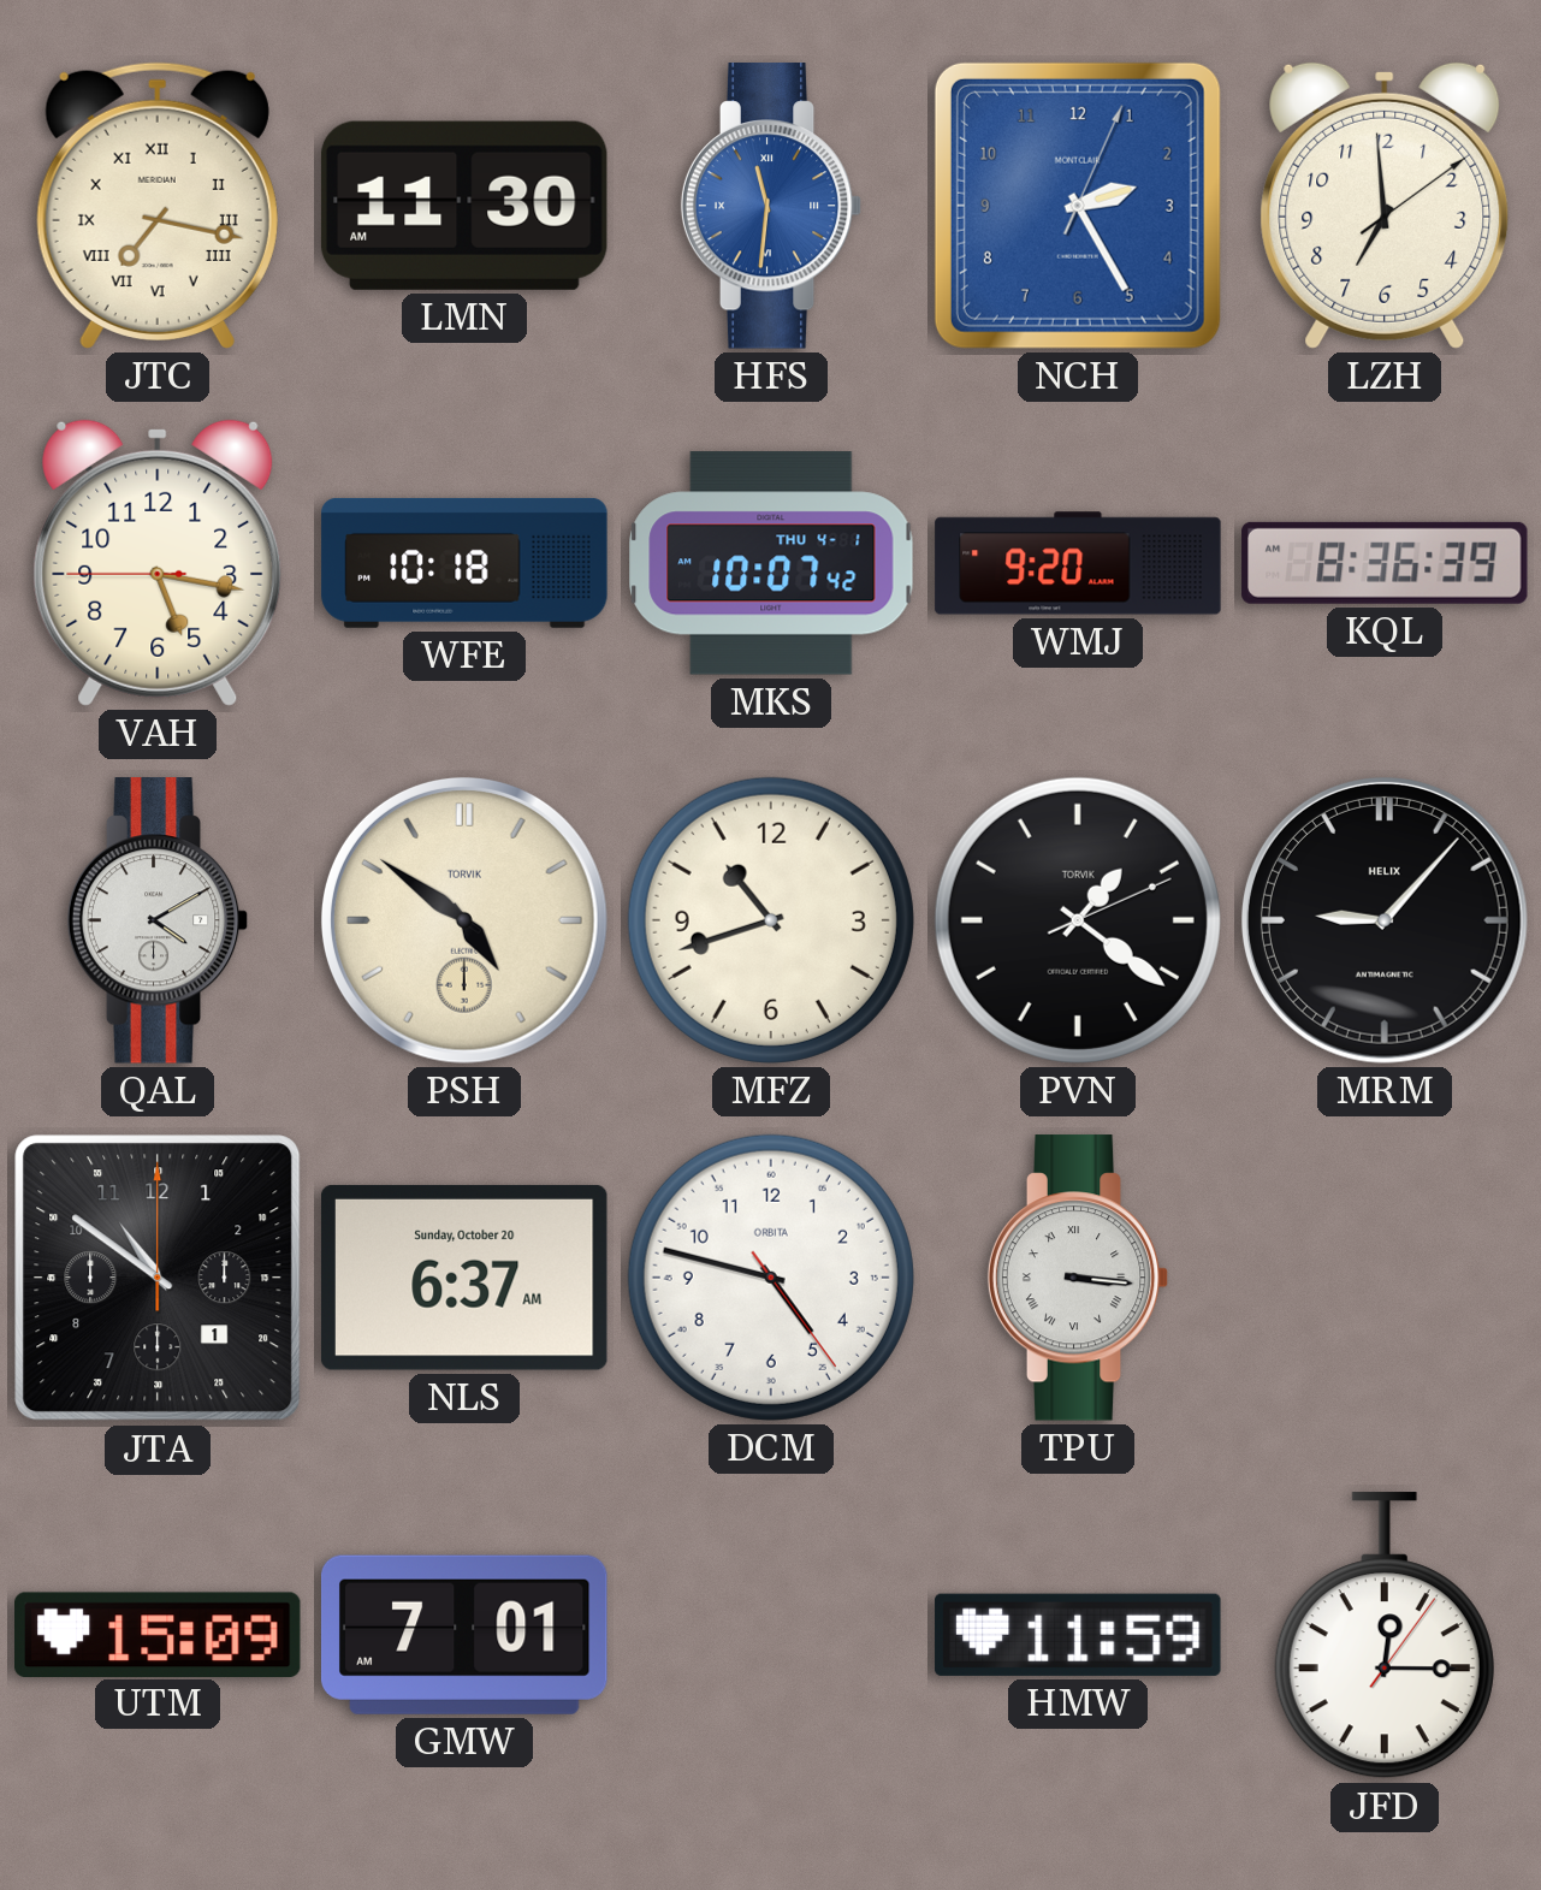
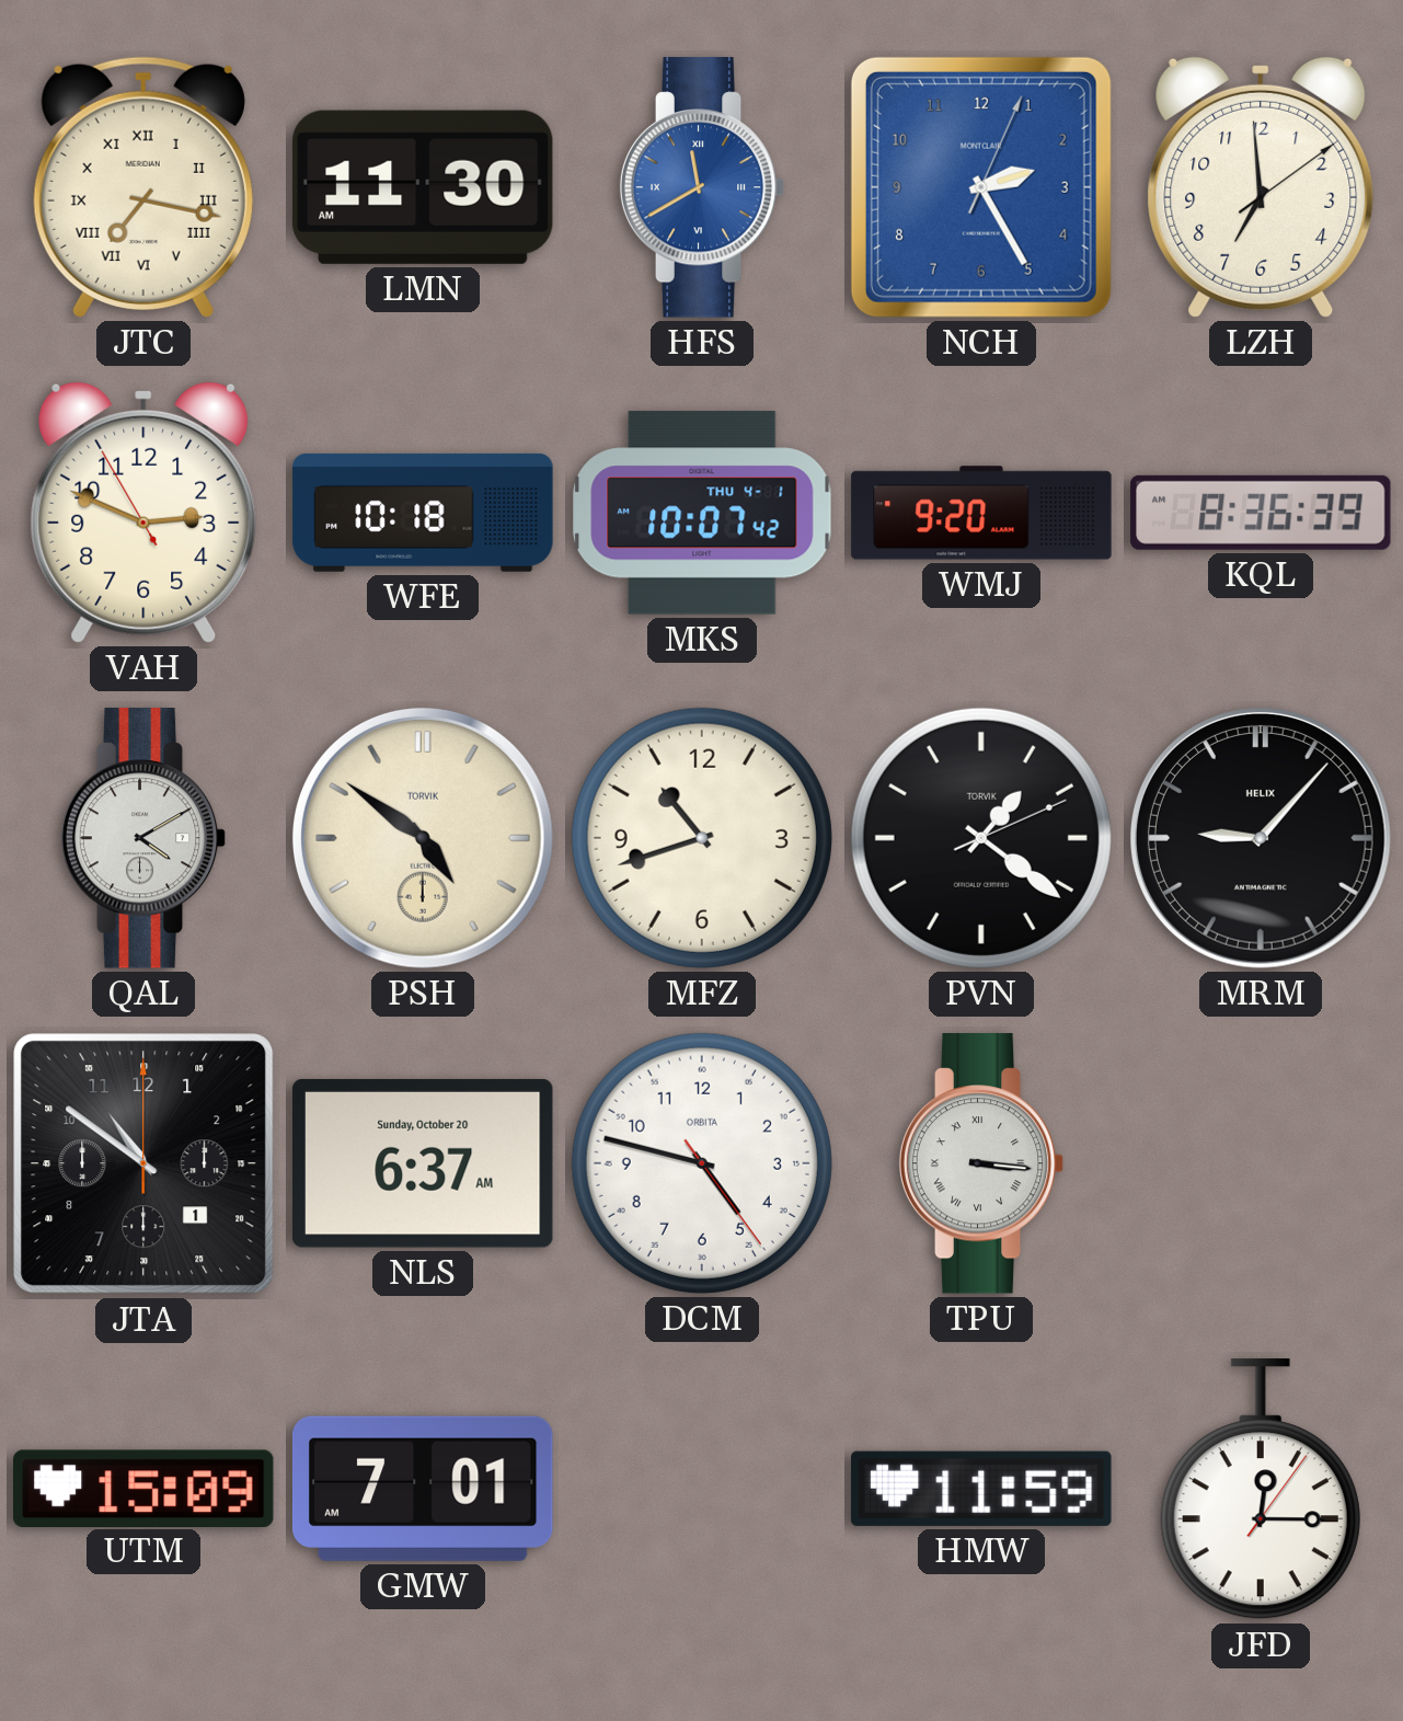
HFS: 11:31 -> 11:40
VAH: 5:16 -> 2:48
